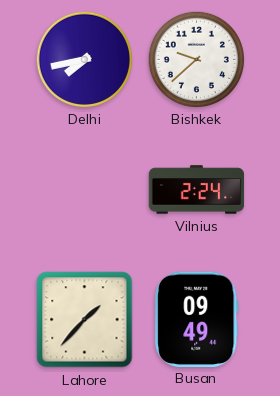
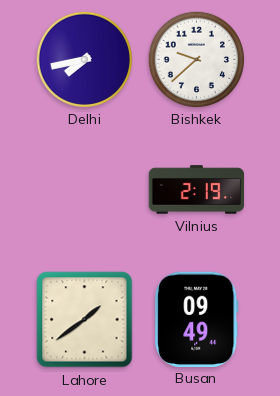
Vilnius: 2:24 -> 2:19
Lahore: 1:37 -> 1:39
